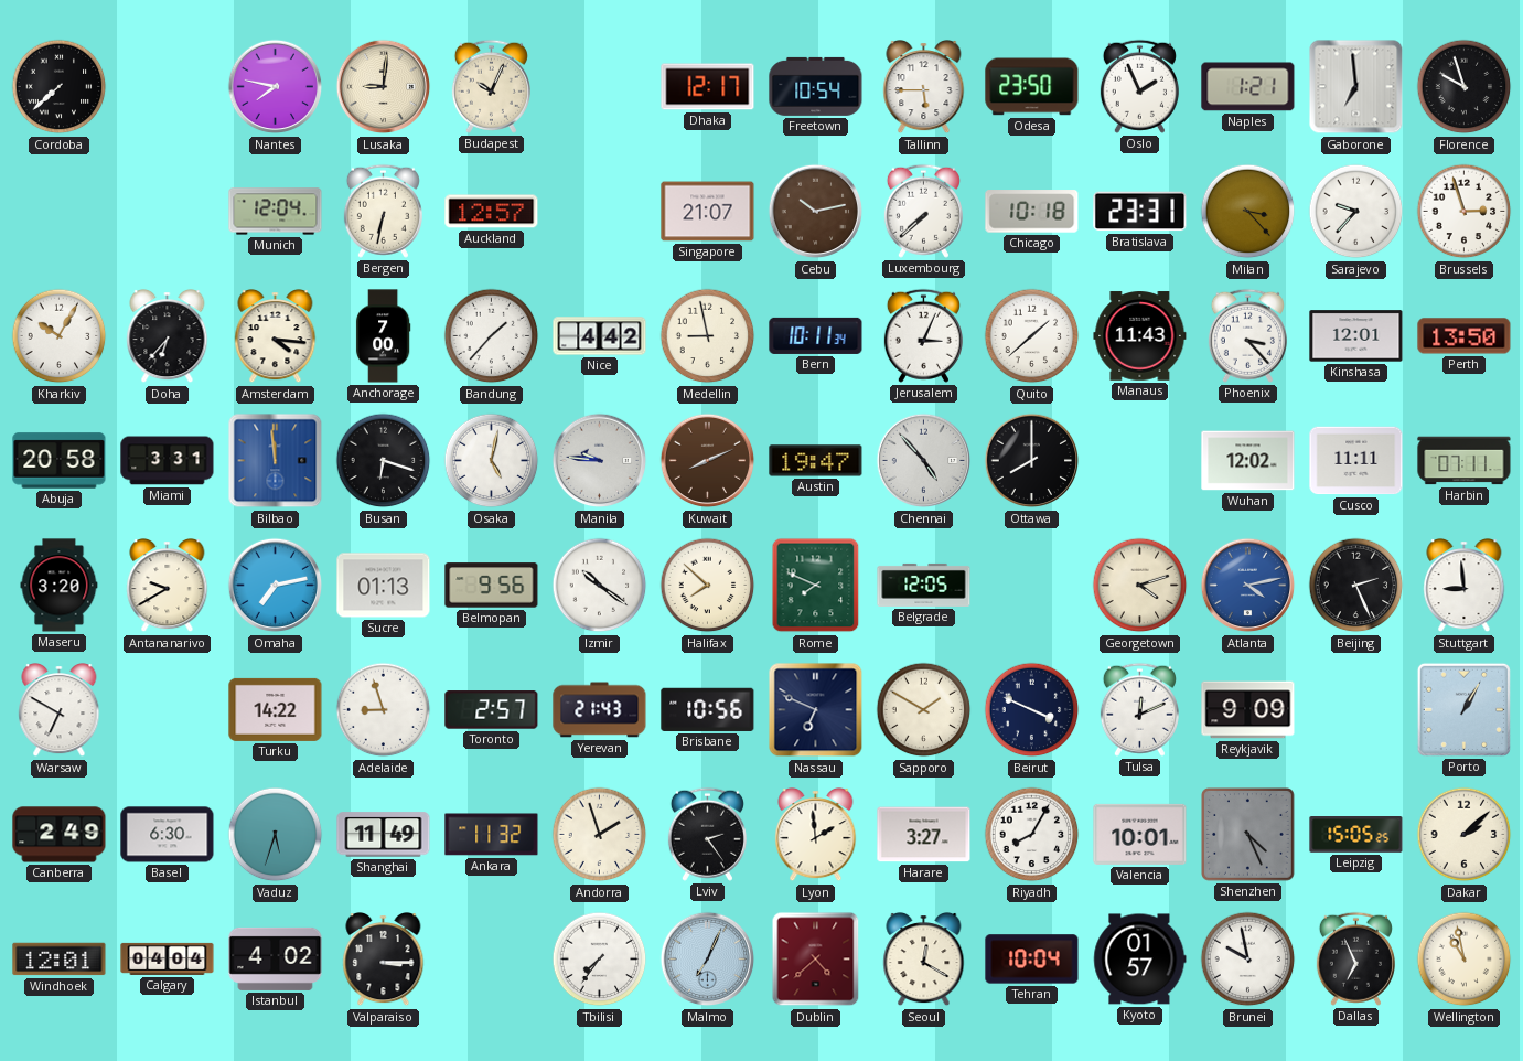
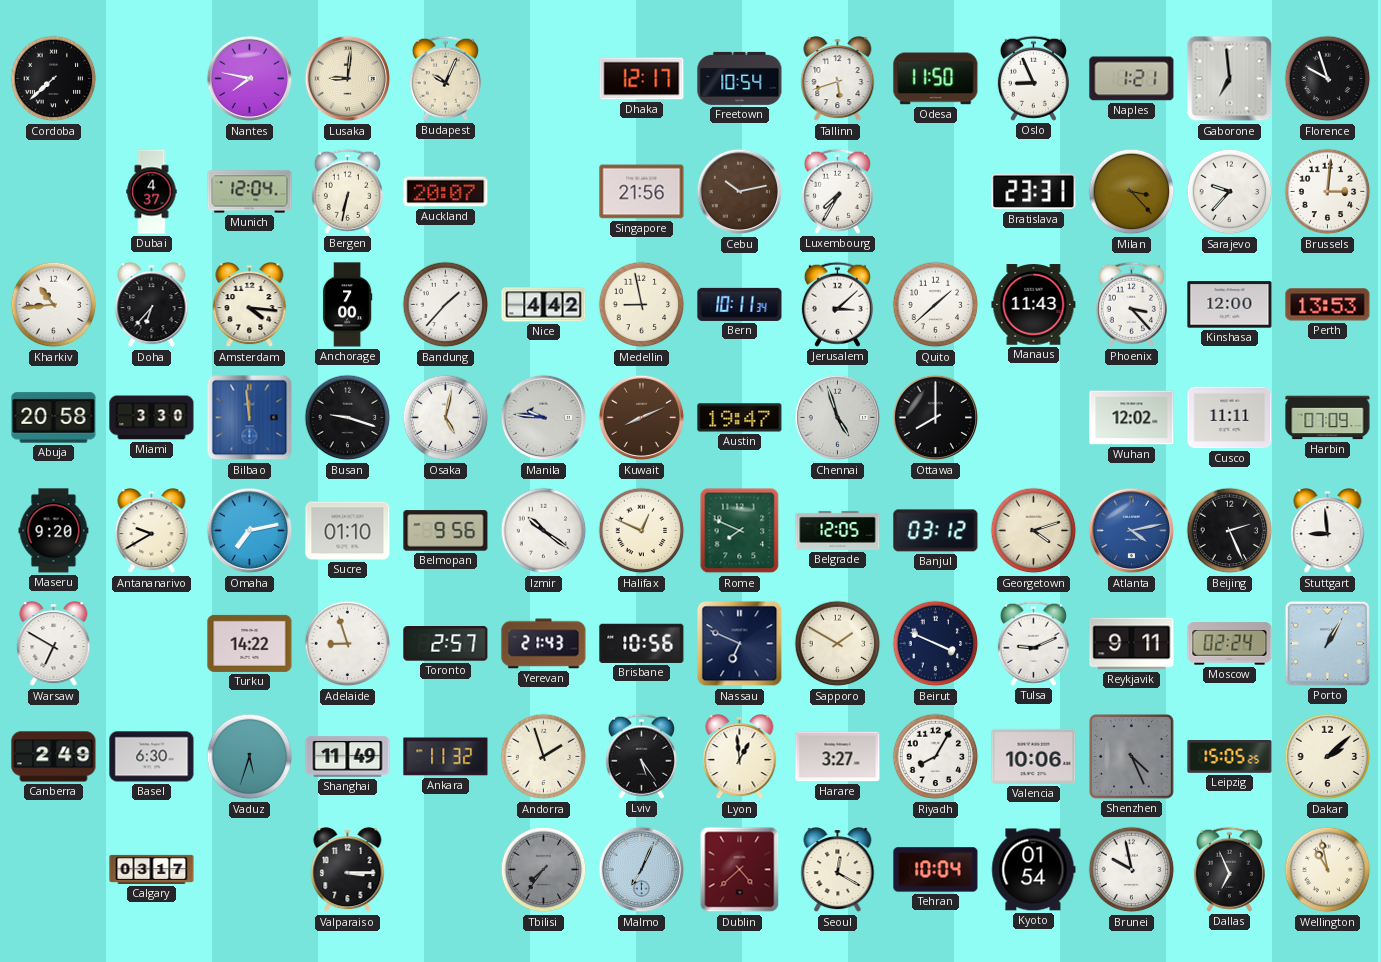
Tallinn: 5:45 -> 5:42
Odesa: 23:50 -> 11:50
Oslo: 1:56 -> 8:56
Dubai: none -> 4:37
Auckland: 12:57 -> 20:07
Singapore: 21:07 -> 21:56
Luxembourg: 7:38 -> 7:35
Chicago: 10:18 -> none
Brussels: 2:57 -> 3:01
Kharkiv: 10:05 -> 10:44
Jerusalem: 3:04 -> 3:08
Kinshasa: 12:01 -> 12:00
Perth: 13:50 -> 13:53
Miami: 3:31 -> 3:30
Busan: 6:18 -> 9:18
Chennai: 4:53 -> 4:57
Harbin: 07:11 -> 07:09
Maseru: 3:20 -> 9:20
Sucre: 01:13 -> 01:10
Halifax: 7:52 -> 12:49
Banjul: none -> 03:12
Tulsa: 12:11 -> 9:11
Reykjavik: 9:09 -> 9:11
Moscow: none -> 02:24
Lviv: 2:24 -> 5:24
Lyon: 1:59 -> 12:59
Valencia: 10:01 -> 10:06
Windhoek: 12:01 -> none
Calgary: 04:04 -> 03:17
Istanbul: 4:02 -> none
Tbilisi dial: white -> grey
Kyoto: 01:57 -> 01:54
